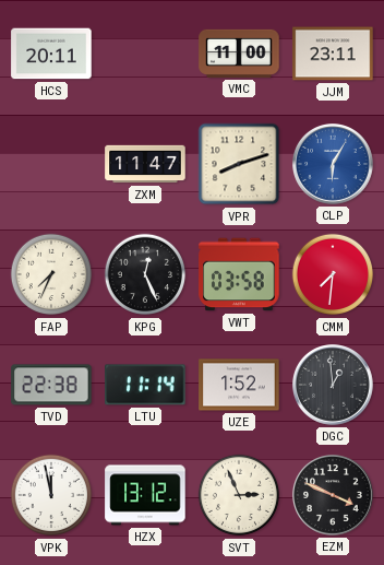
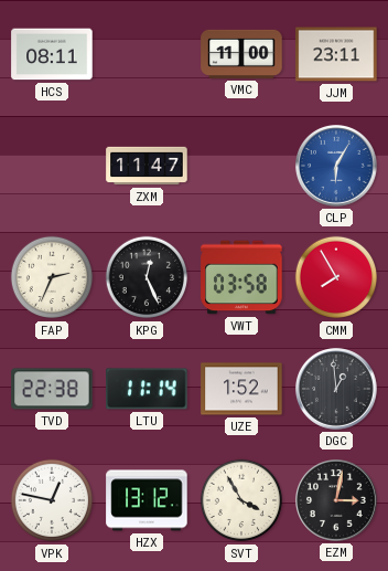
HCS: 20:11 -> 08:11
VPR: 8:12 -> none
FAP: 7:34 -> 2:34
CMM: 7:31 -> 7:55
VPK: 11:58 -> 12:47
SVT: 2:56 -> 3:55
EZM: 3:49 -> 3:02
